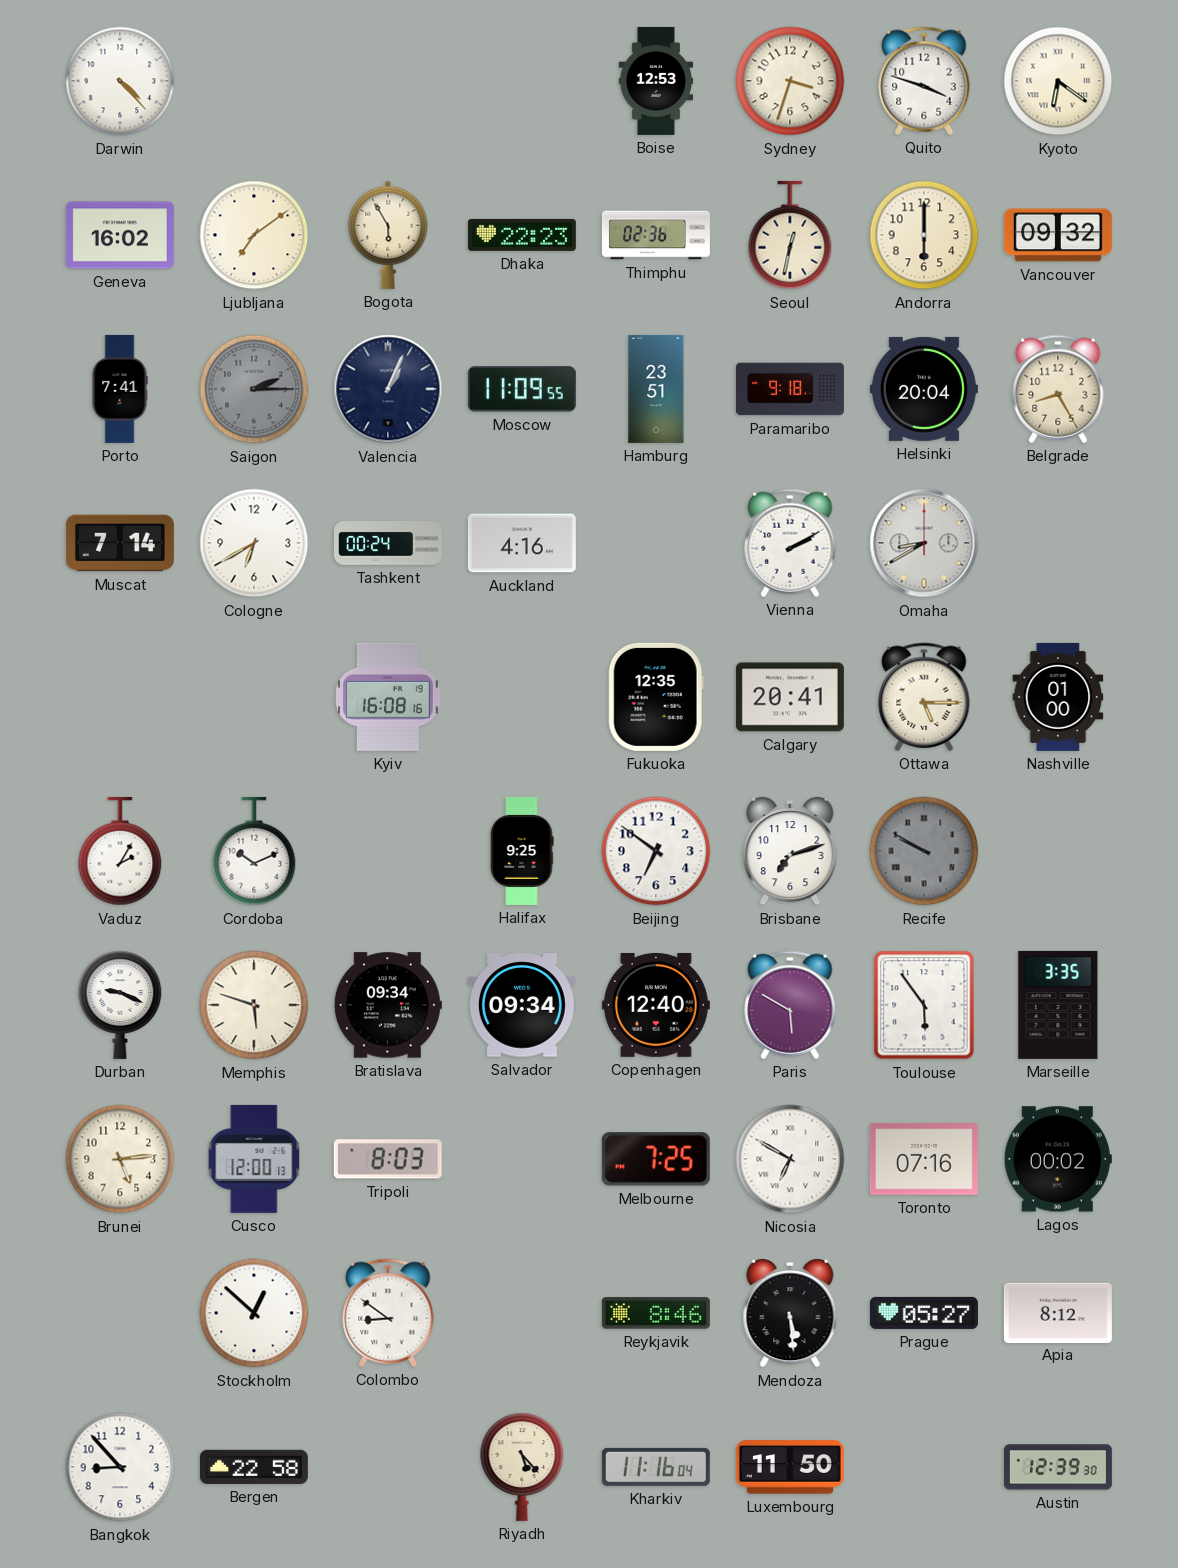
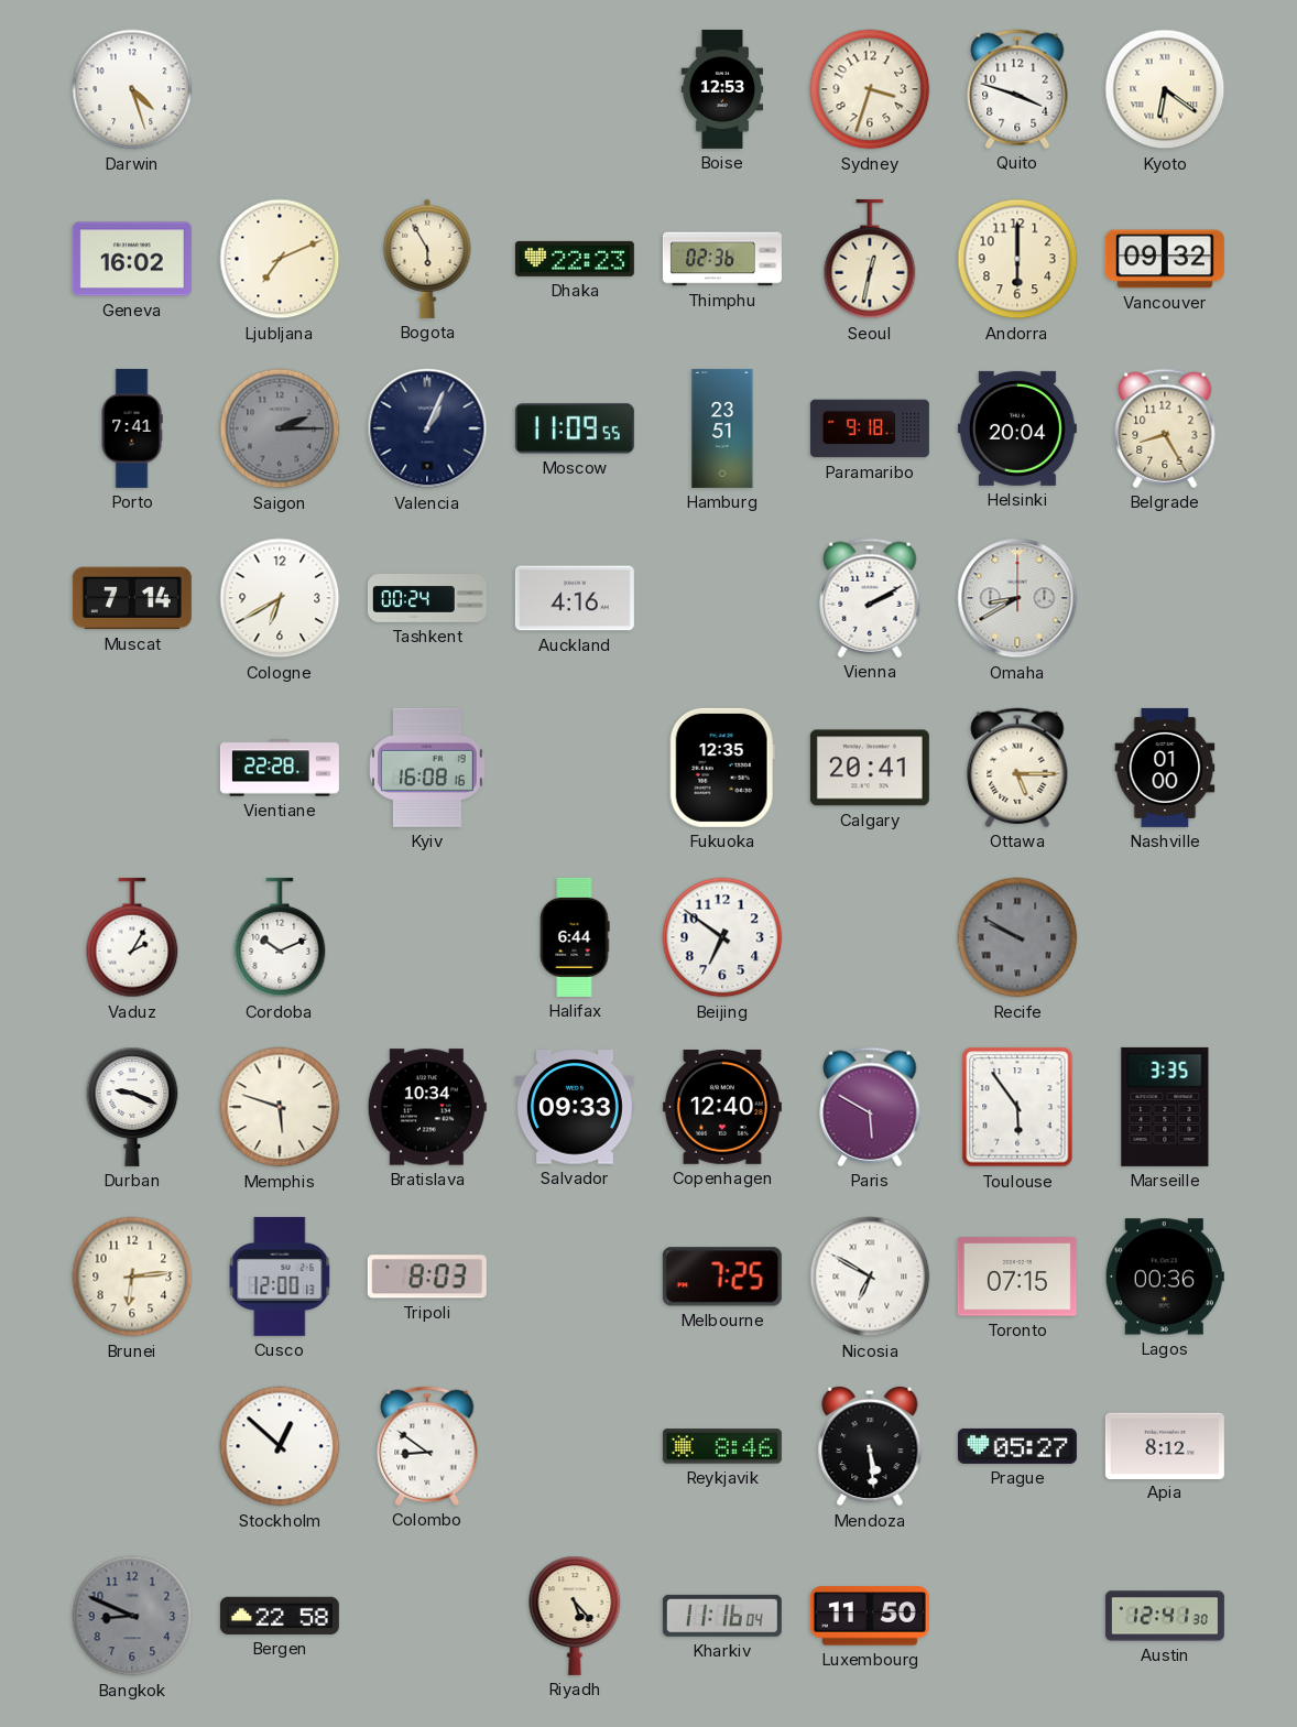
Darwin: 4:23 -> 4:27
Ljubljana: 7:09 -> 7:11
Vientiane: none -> 22:28
Halifax: 9:25 -> 6:44
Brisbane: 7:12 -> none
Bratislava: 09:34 -> 10:34
Salvador: 09:34 -> 09:33
Brunei: 5:14 -> 6:14
Toronto: 07:16 -> 07:15
Lagos: 00:02 -> 00:36
Bangkok: 8:53 -> 8:49
Bangkok dial: white -> grey
Austin: 12:39 -> 12:41
